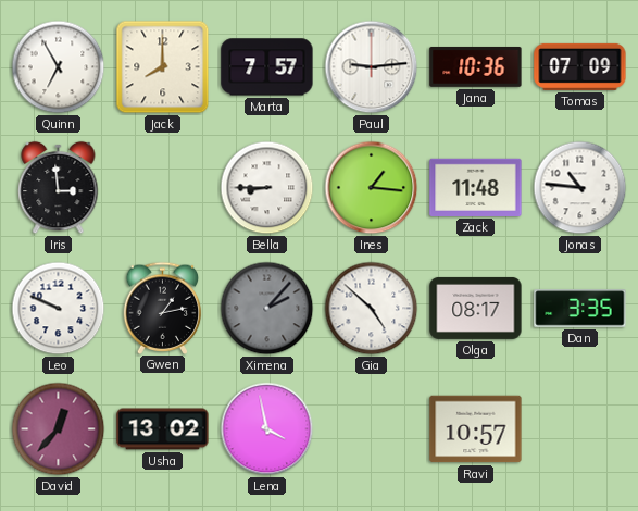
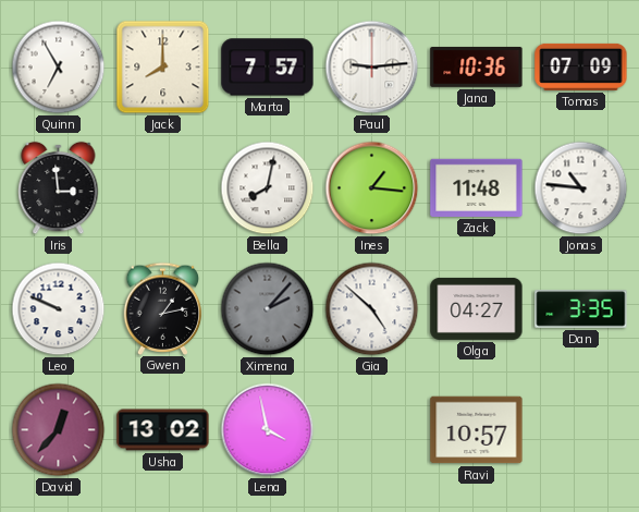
Bella: 8:45 -> 8:02
Olga: 08:17 -> 04:27
